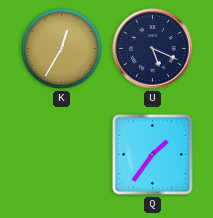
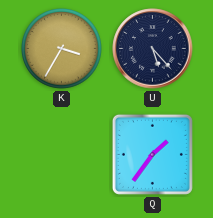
K: 12:35 -> 3:35
U: 5:19 -> 5:23
